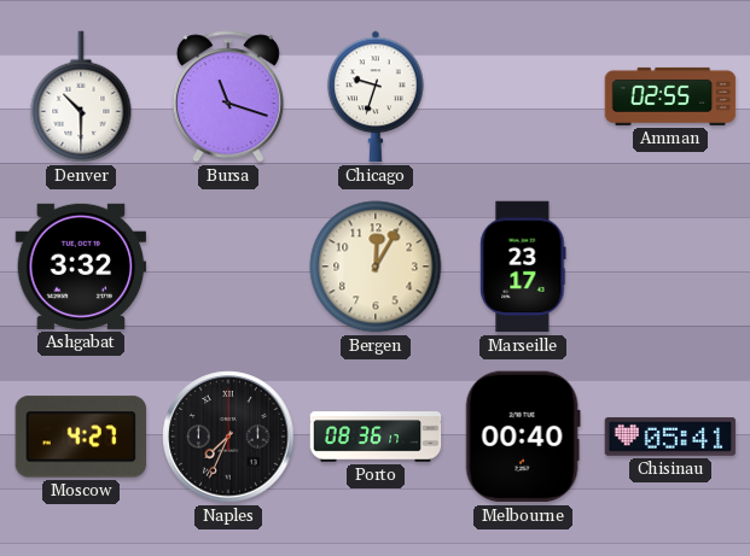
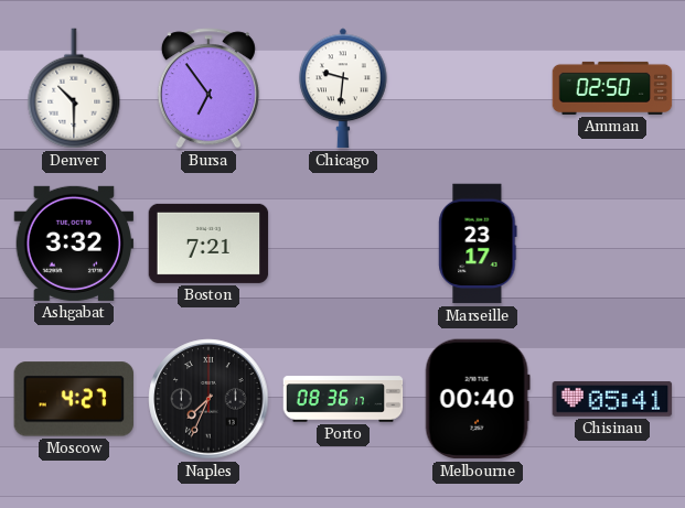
Bursa: 11:18 -> 6:54
Chicago: 9:33 -> 9:31
Amman: 02:55 -> 02:50
Boston: none -> 7:21
Bergen: 12:05 -> none
